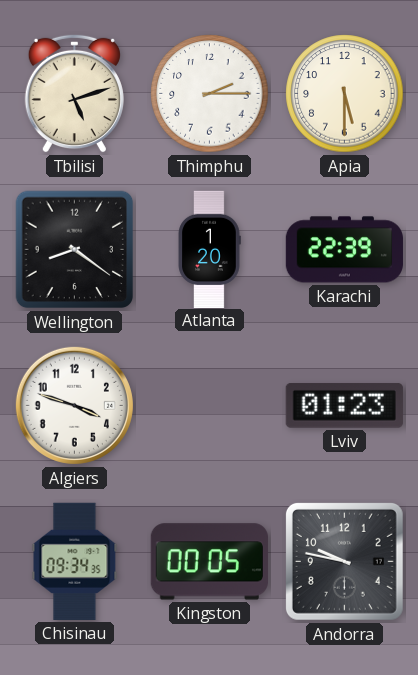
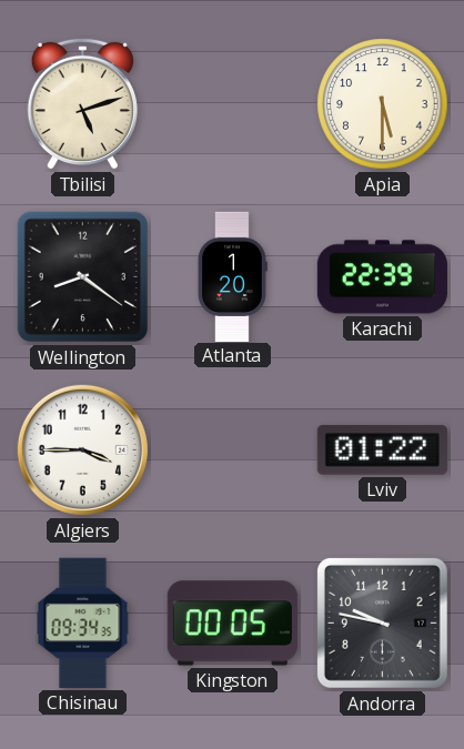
Thimphu: 2:15 -> none
Algiers: 3:48 -> 3:45
Lviv: 01:23 -> 01:22
